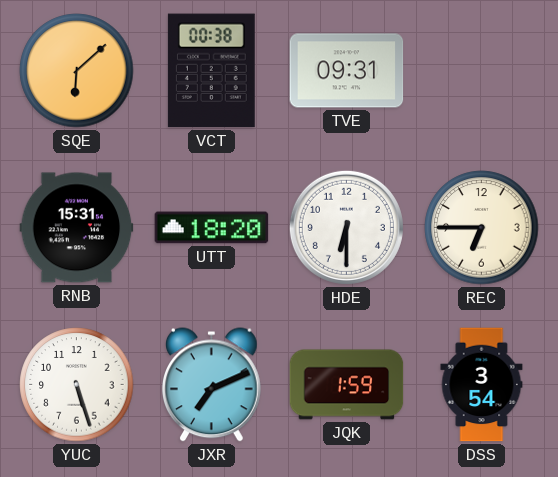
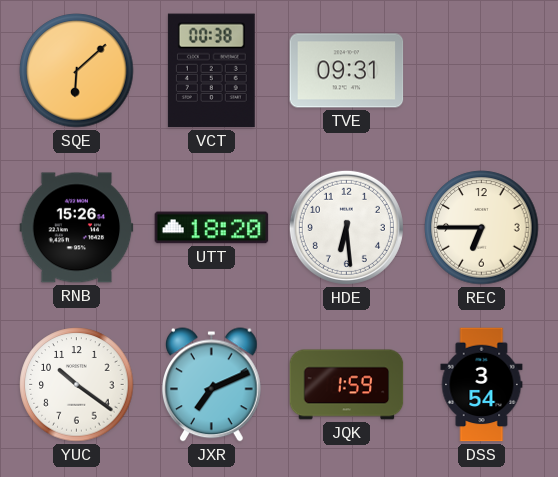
RNB: 15:31 -> 15:26
HDE: 6:30 -> 6:29
YUC: 5:27 -> 10:21
